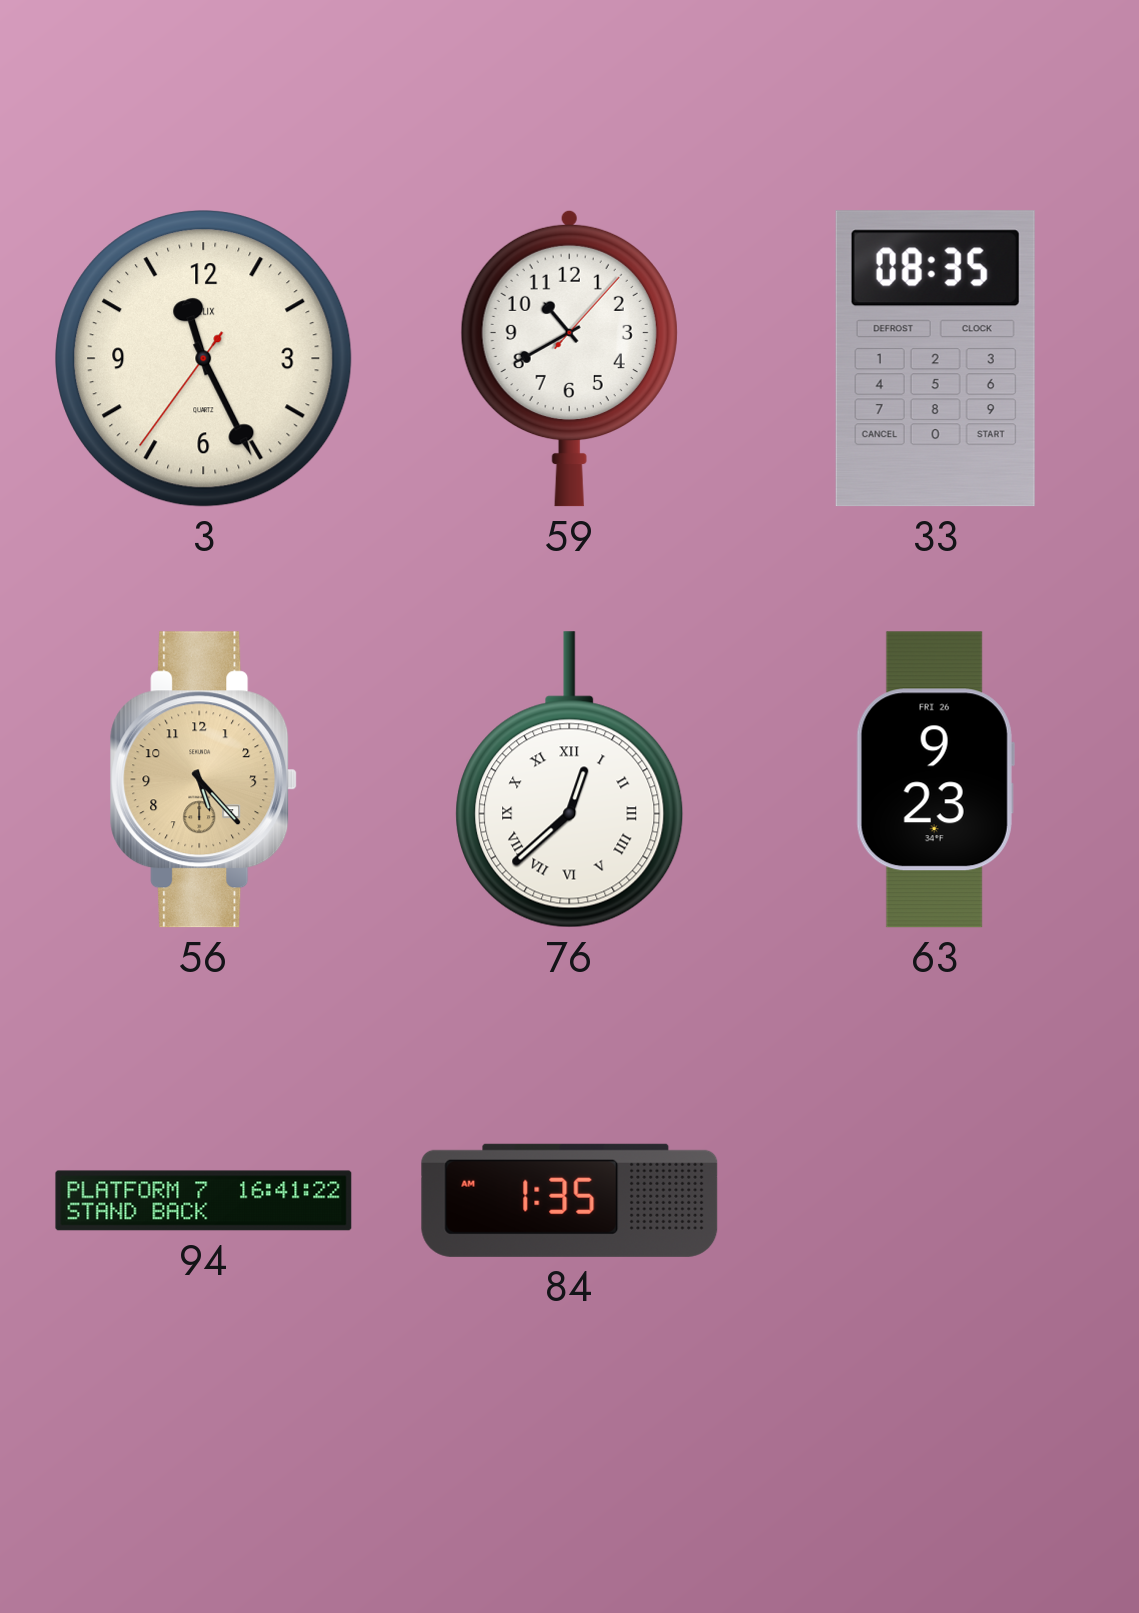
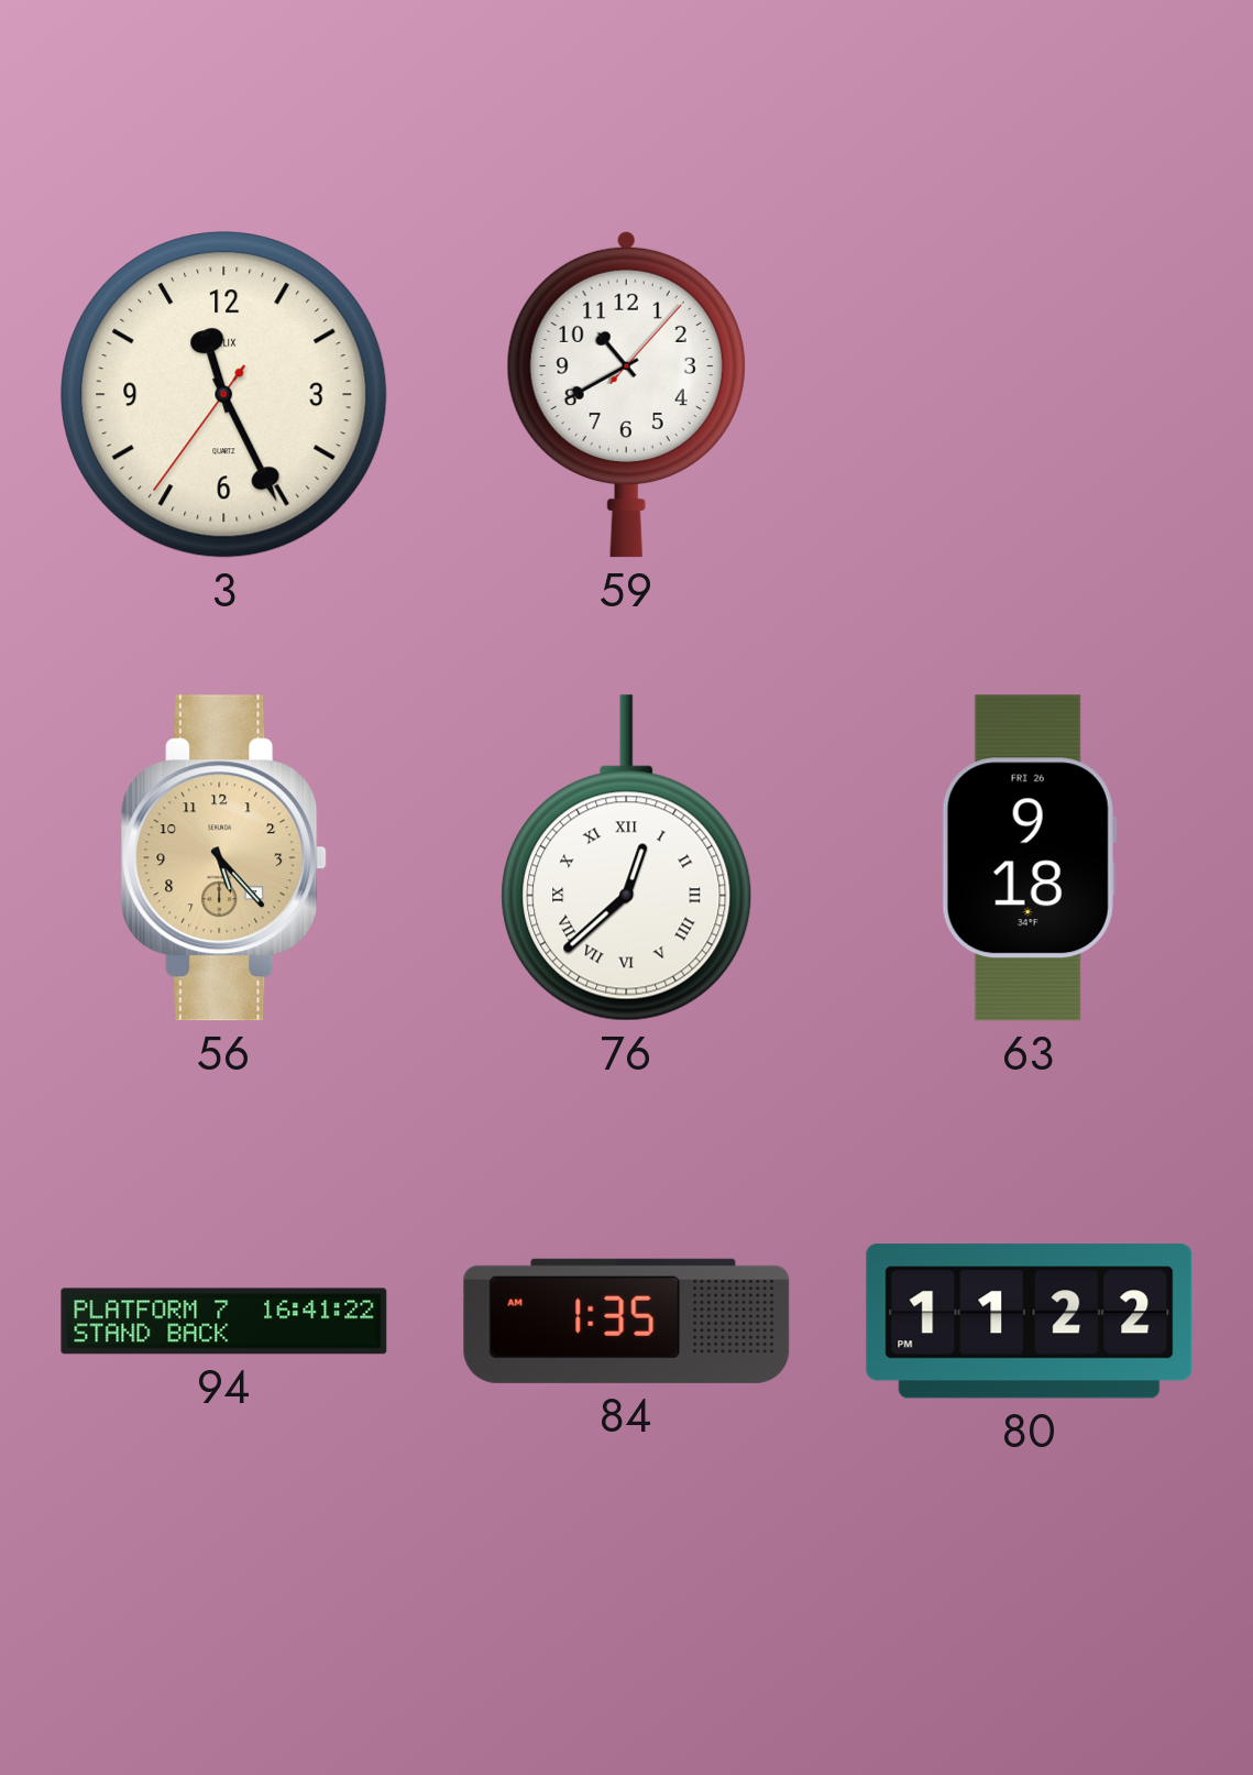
33: 08:35 -> none
63: 9:23 -> 9:18
80: none -> 11:22
